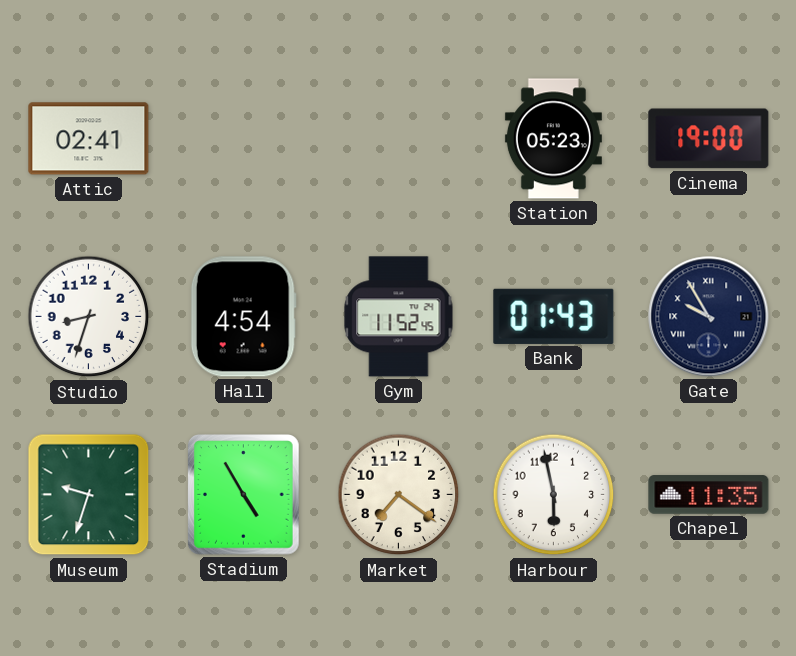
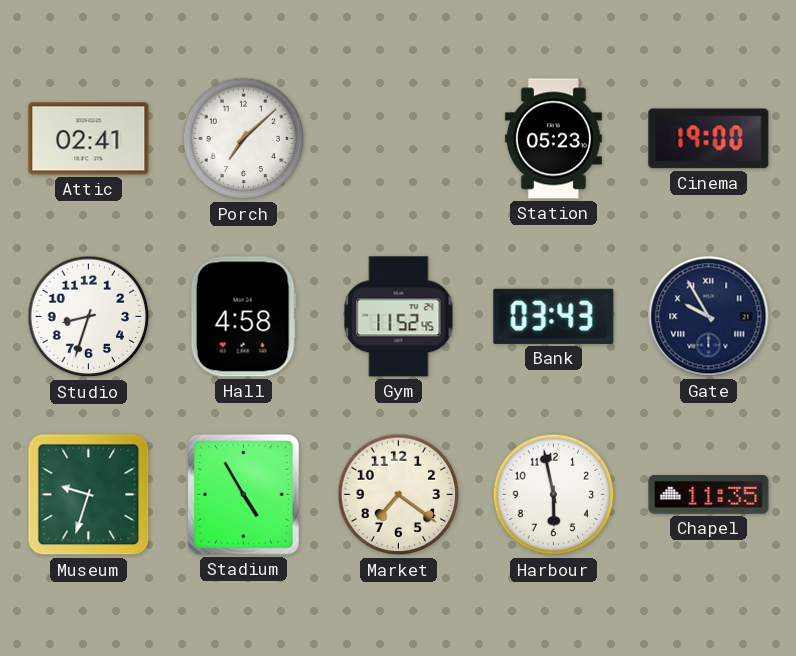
Porch: none -> 7:08
Hall: 4:54 -> 4:58
Bank: 01:43 -> 03:43
